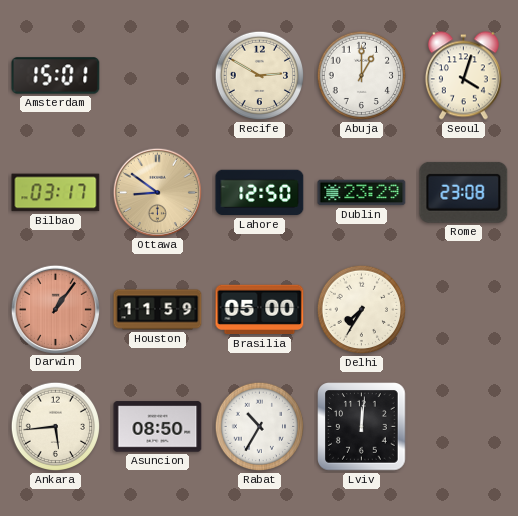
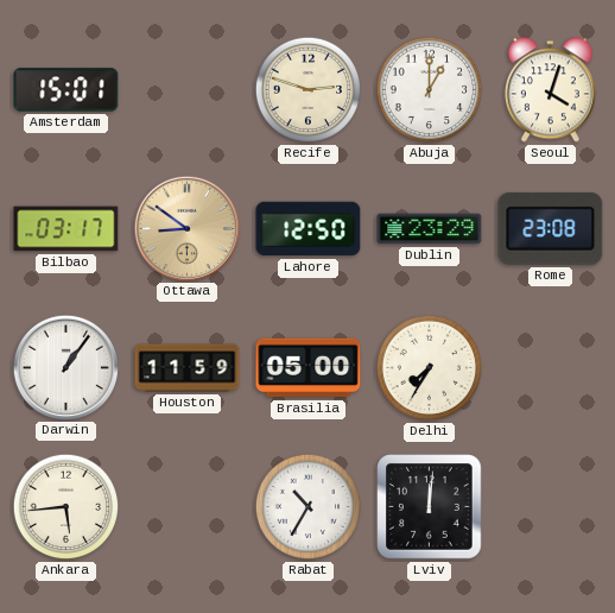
Recife: 2:50 -> 2:48
Darwin dial: salmon -> white
Asuncion: 08:50 -> none
